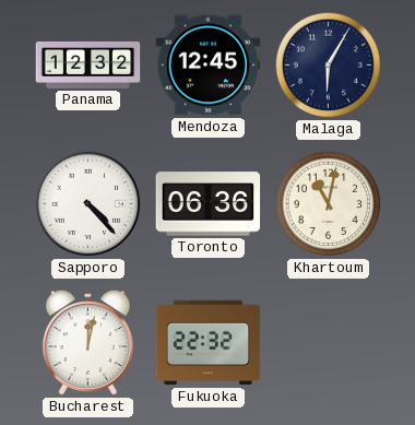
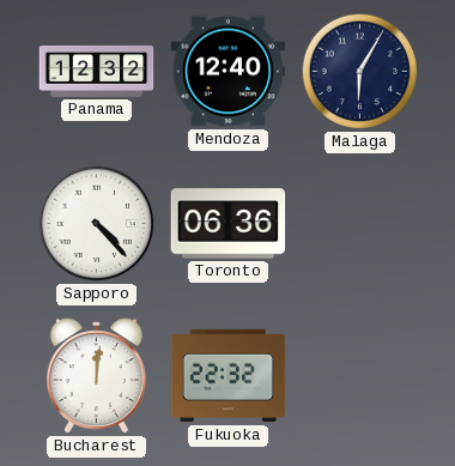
Mendoza: 12:45 -> 12:40
Khartoum: 11:02 -> none
Bucharest: 12:02 -> 12:01
